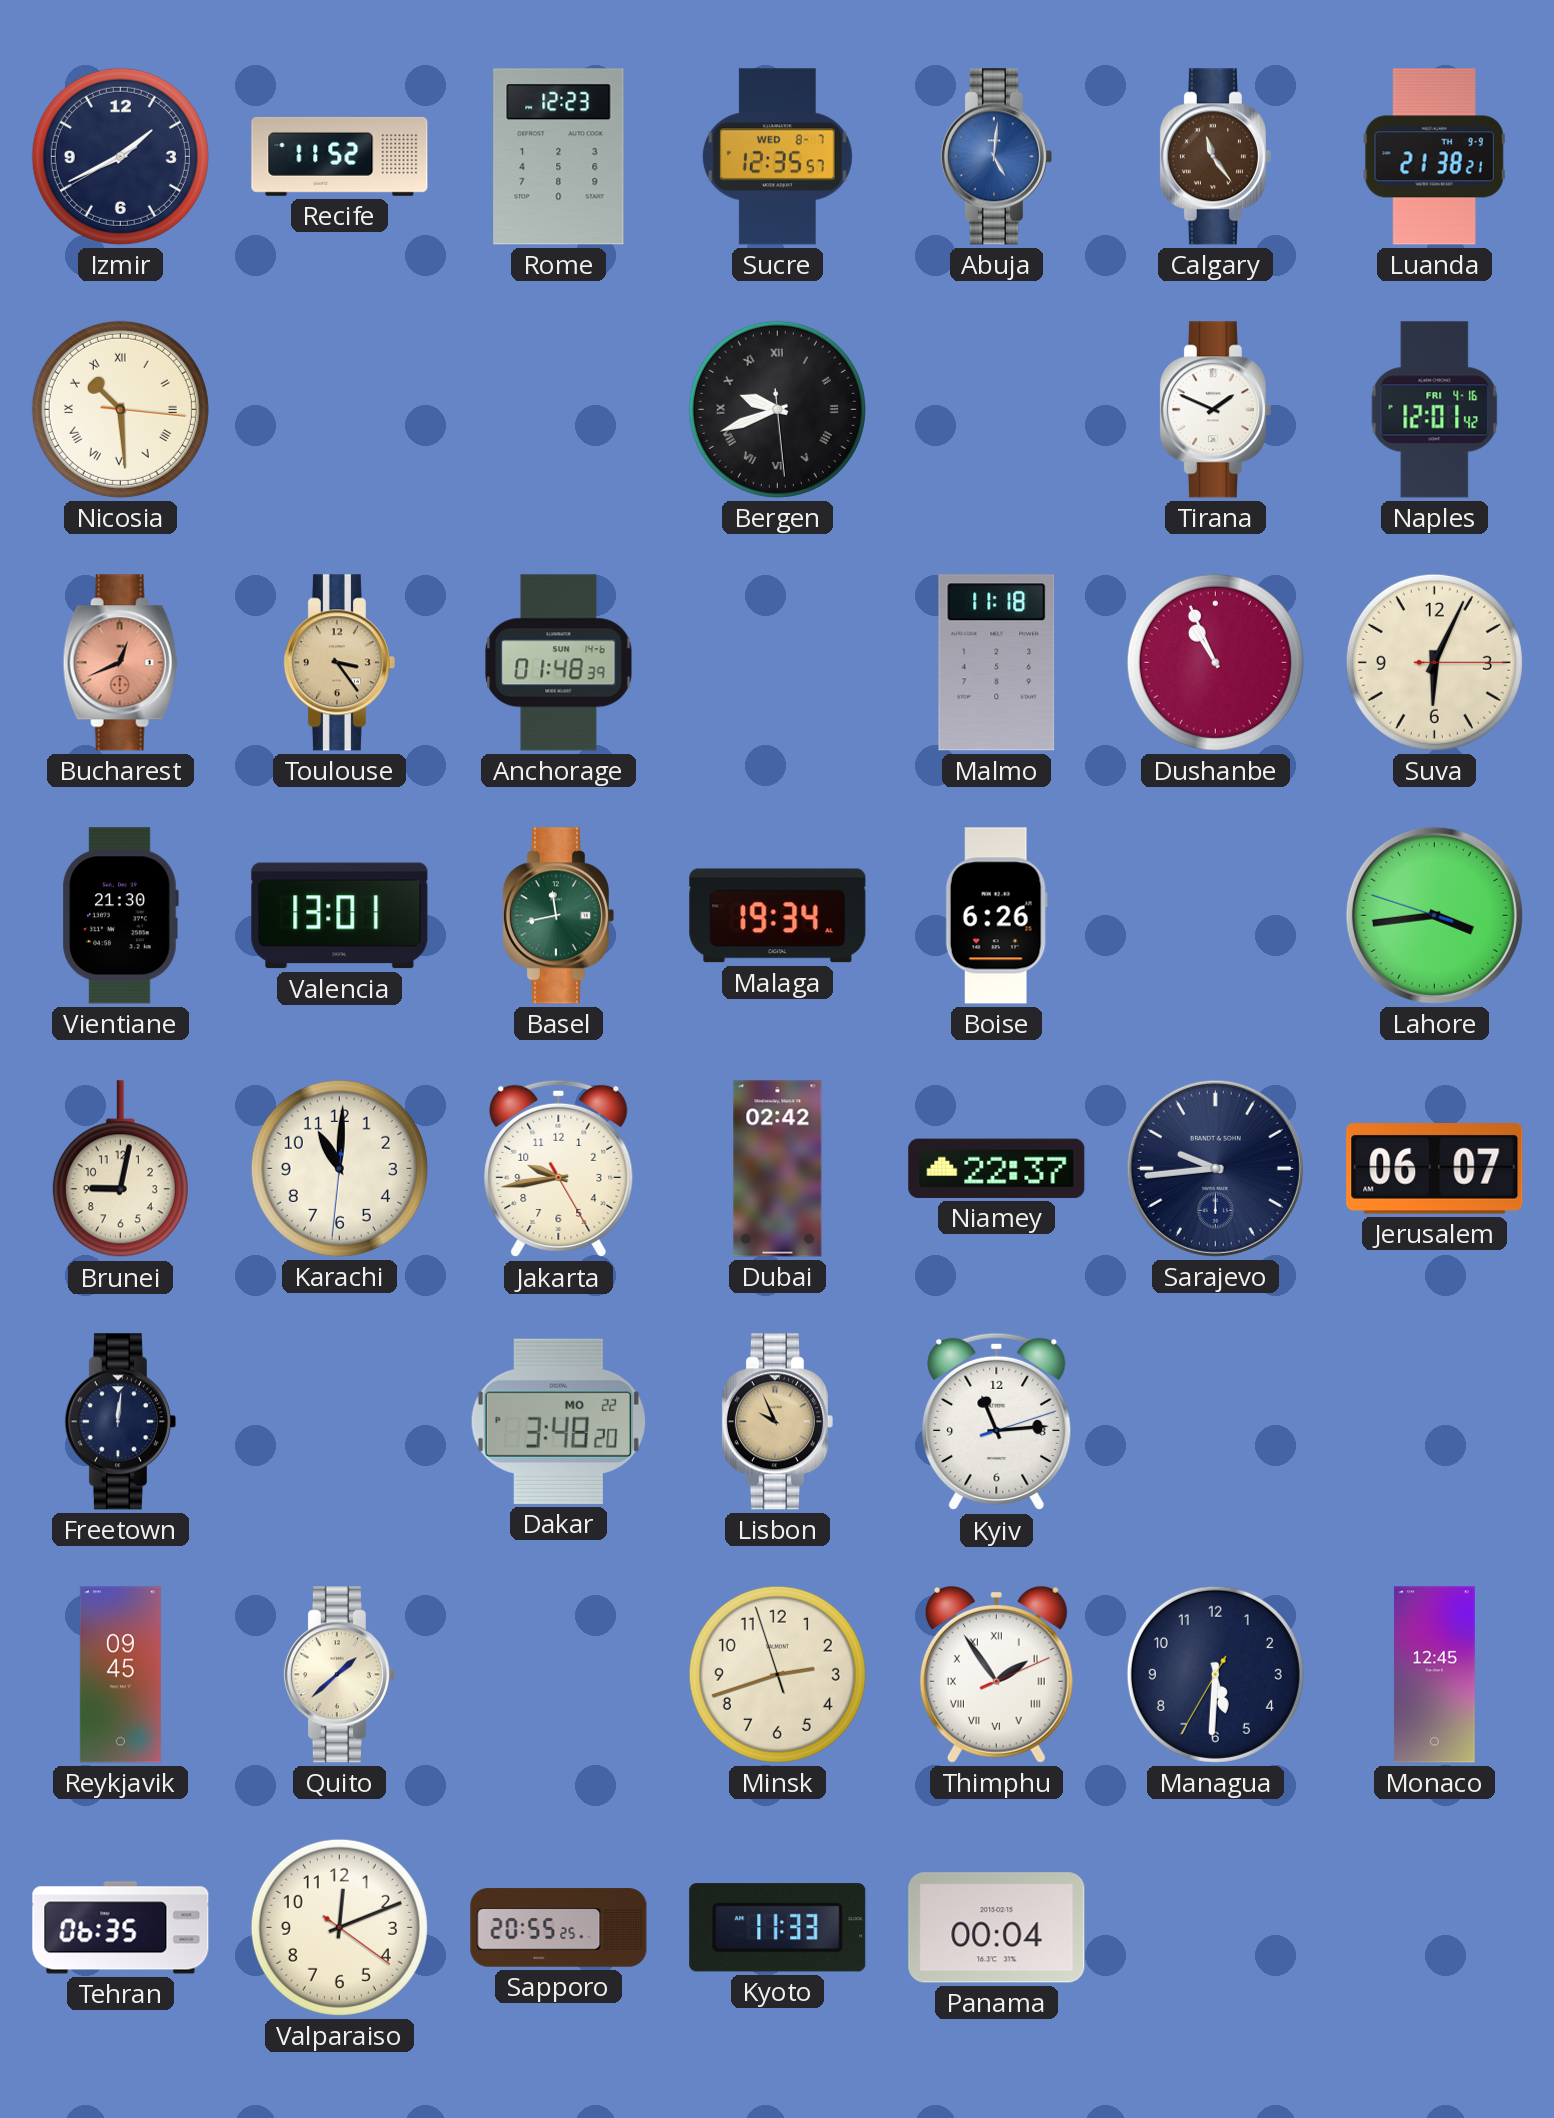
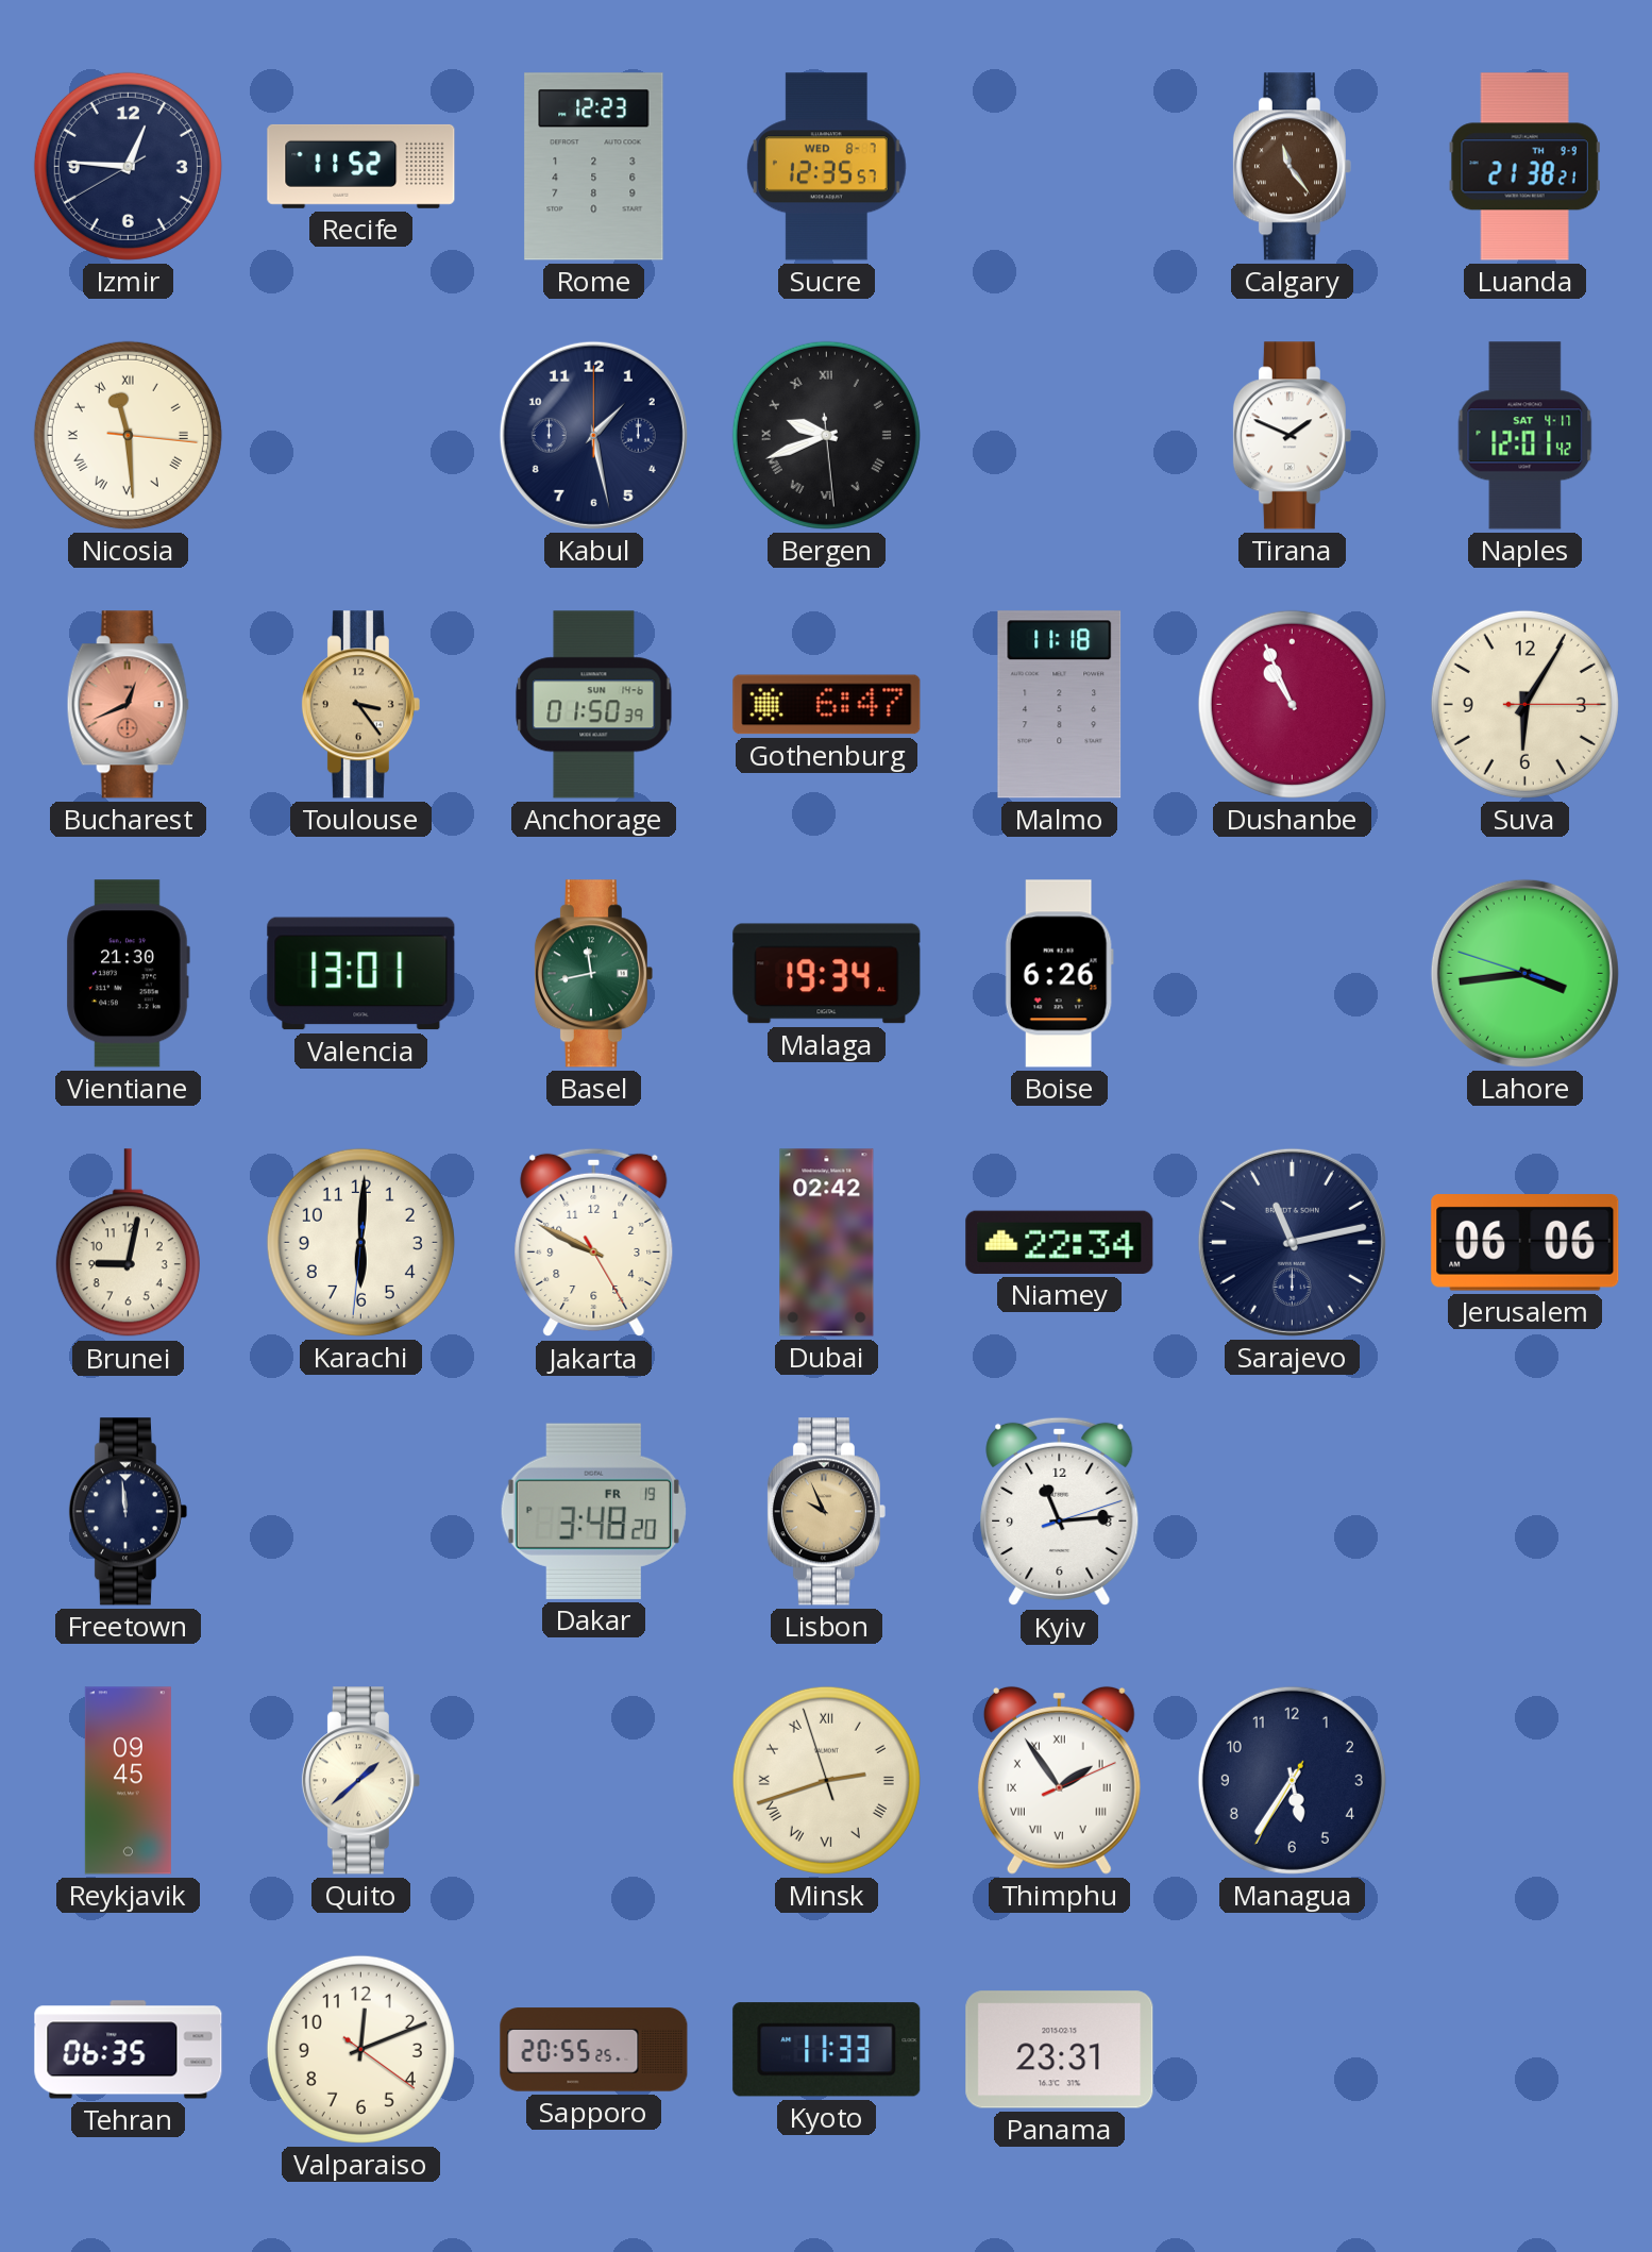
Izmir: 1:40 -> 12:45
Abuja: 5:01 -> none
Nicosia: 10:29 -> 11:29
Kabul: none -> 1:28
Naples date: FRI 4-16 -> SAT 4-17
Anchorage: 01:48 -> 01:50
Gothenburg: none -> 6:47
Suva: 6:04 -> 6:05
Karachi: 11:00 -> 6:00
Jakarta: 9:43 -> 9:49
Niamey: 22:37 -> 22:34
Sarajevo: 9:44 -> 11:13
Jerusalem: 06:07 -> 06:06
Freetown: 12:01 -> 11:59
Dakar date: MO 22 -> FR 19
Minsk numerals: Arabic -> Roman
Managua: 5:30 -> 5:35
Monaco: 12:45 -> none
Panama: 00:04 -> 23:31
